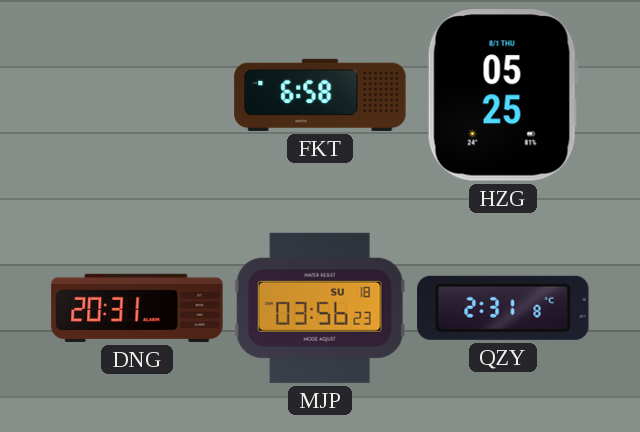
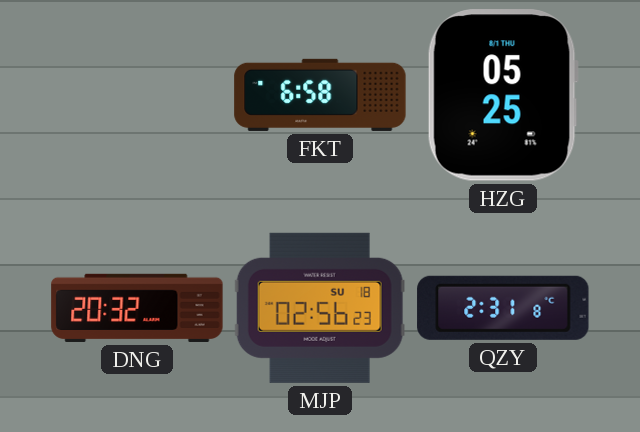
DNG: 20:31 -> 20:32
MJP: 03:56 -> 02:56
